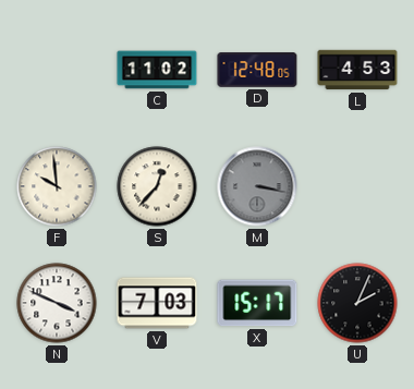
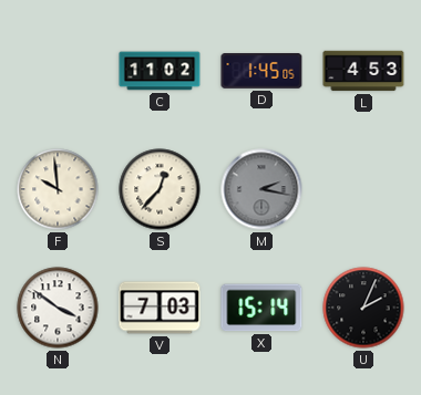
D: 12:48 -> 1:45
M: 3:17 -> 2:17
N: 3:49 -> 3:51
X: 15:17 -> 15:14
